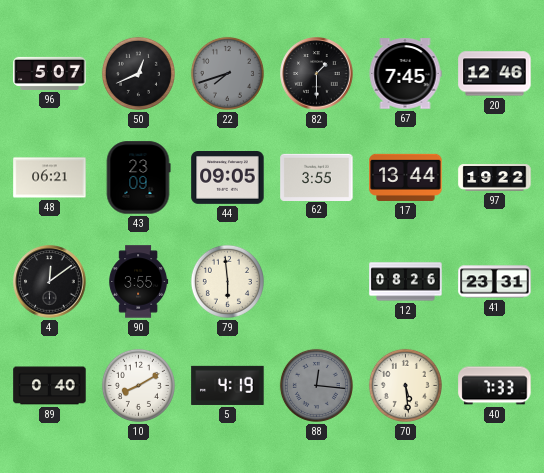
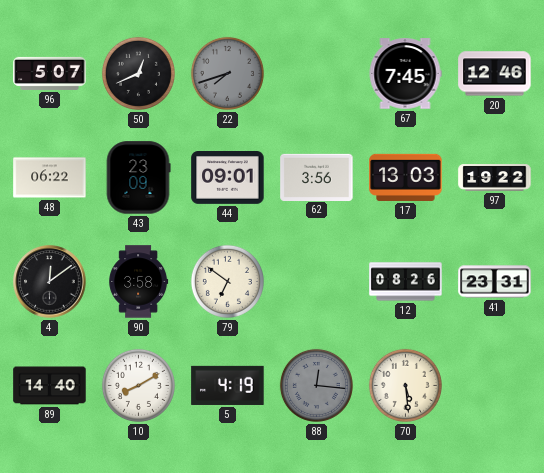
82: 1:30 -> none
48: 06:21 -> 06:22
44: 09:05 -> 09:01
62: 3:55 -> 3:56
17: 13:44 -> 13:03
90: 3:55 -> 3:58
79: 5:59 -> 6:51
89: 0:40 -> 14:40
40: 7:33 -> none
